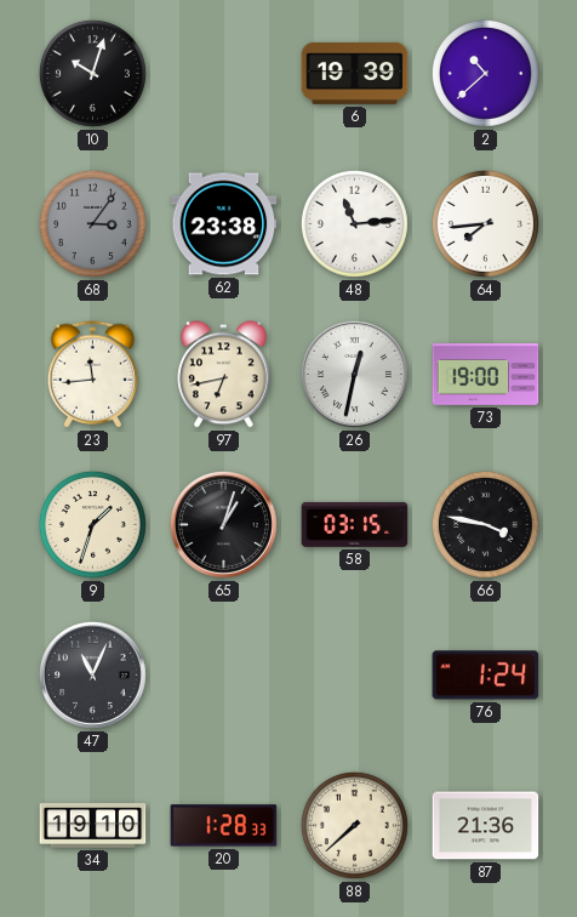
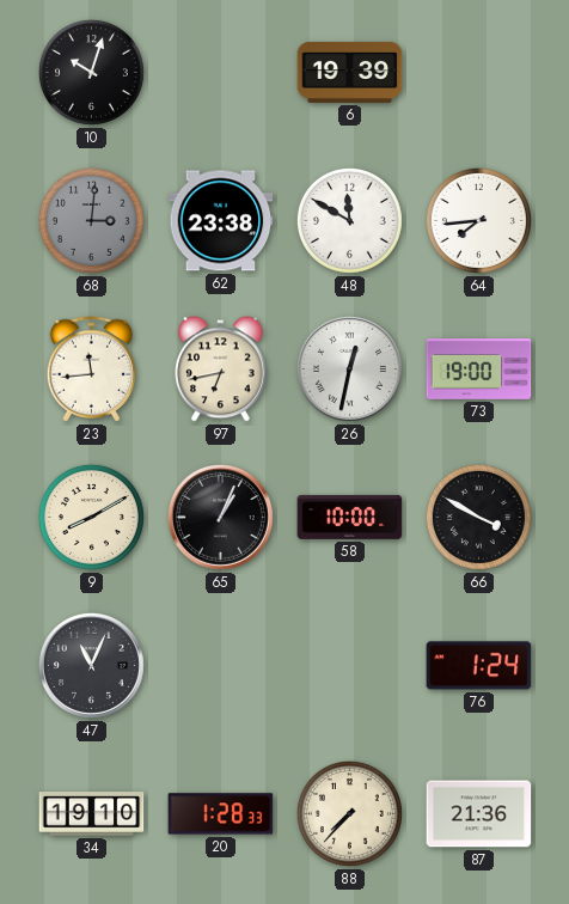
2: 10:38 -> none
68: 3:06 -> 3:01
48: 11:14 -> 11:50
9: 1:33 -> 8:10
65: 1:03 -> 1:04
58: 03:15 -> 10:00
66: 3:47 -> 3:50
88: 7:38 -> 7:37
